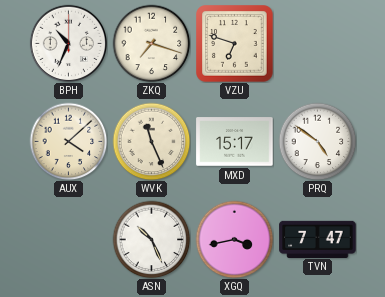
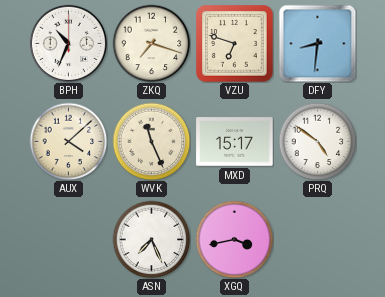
DFY: none -> 8:31
ASN: 10:26 -> 7:26
TVN: 7:47 -> none
